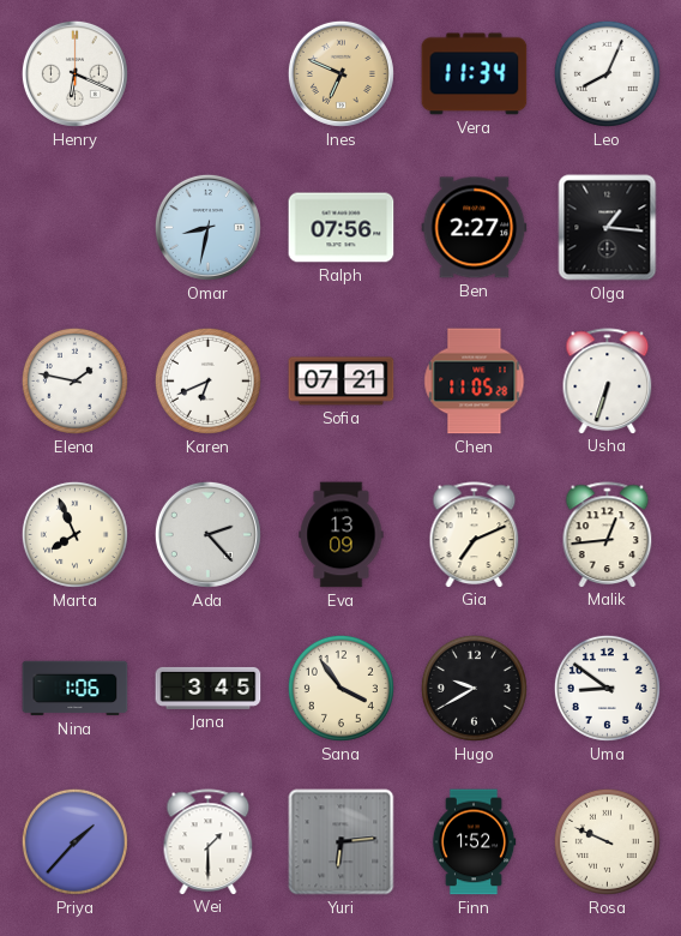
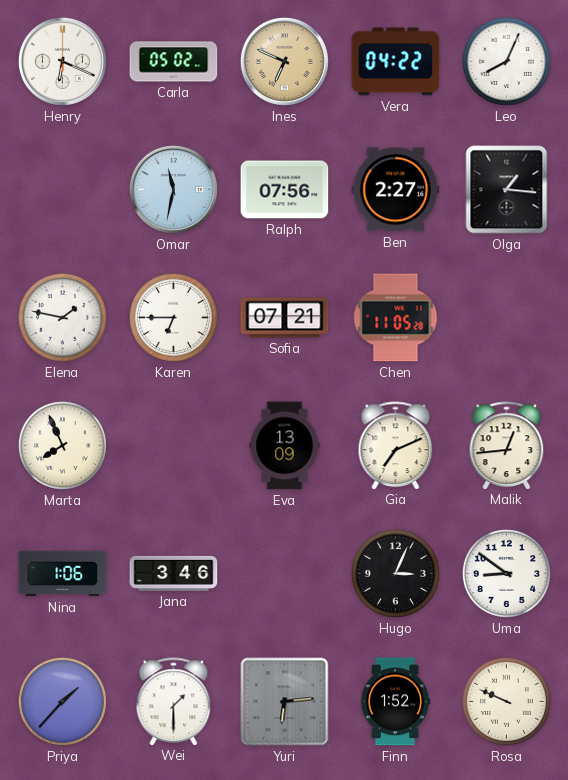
Carla: none -> 05:02
Vera: 11:34 -> 04:22
Omar: 8:32 -> 11:32
Karen: 6:41 -> 6:45
Usha: 6:33 -> none
Ada: 2:23 -> none
Jana: 3:45 -> 3:46
Sana: 3:54 -> none
Hugo: 9:40 -> 3:04
